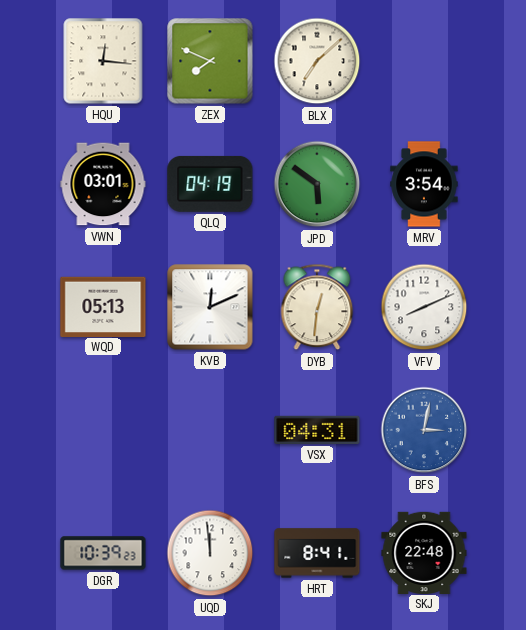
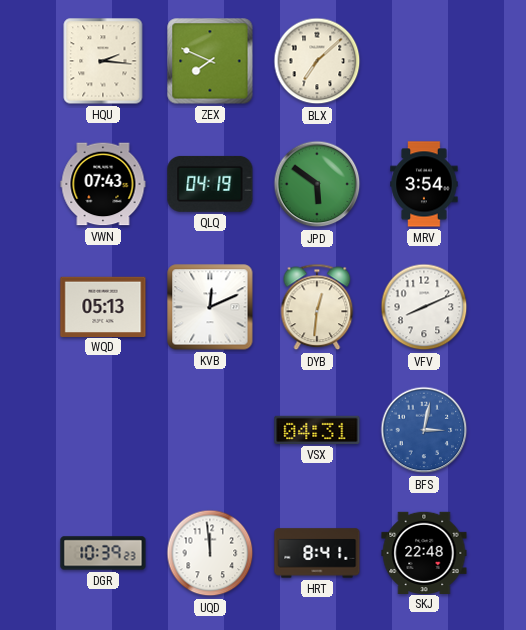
HQU: 12:16 -> 2:16
VWN: 03:01 -> 07:43
